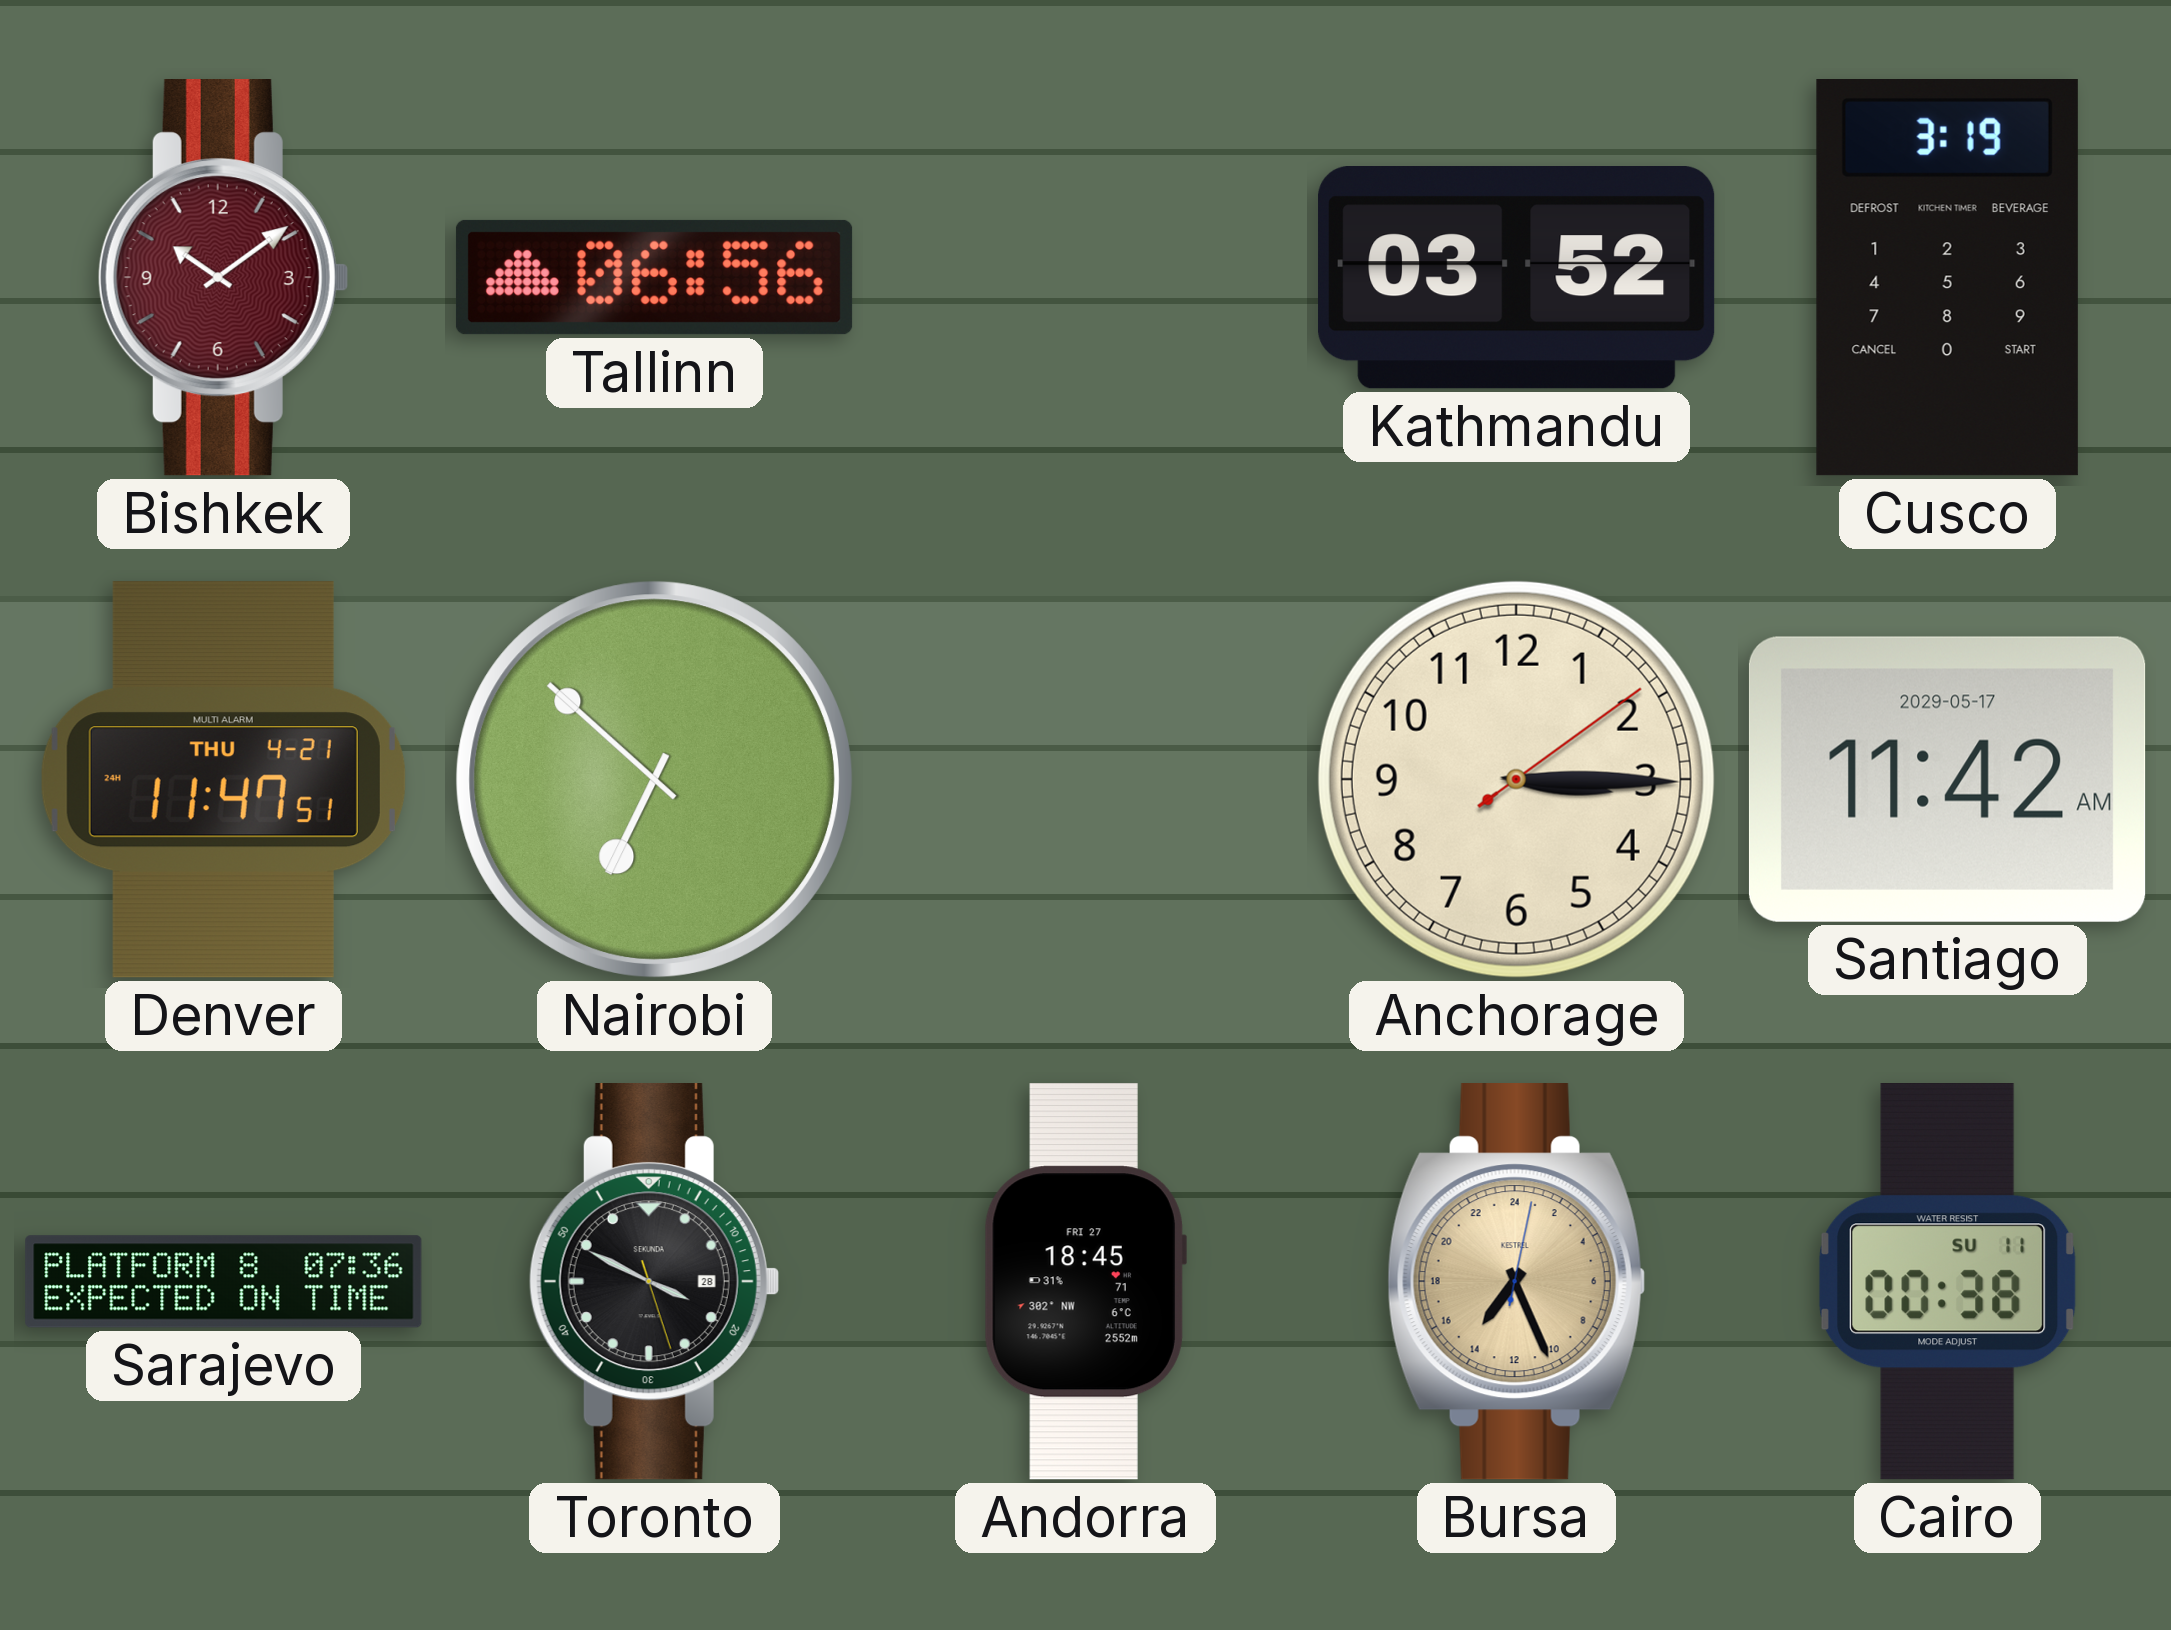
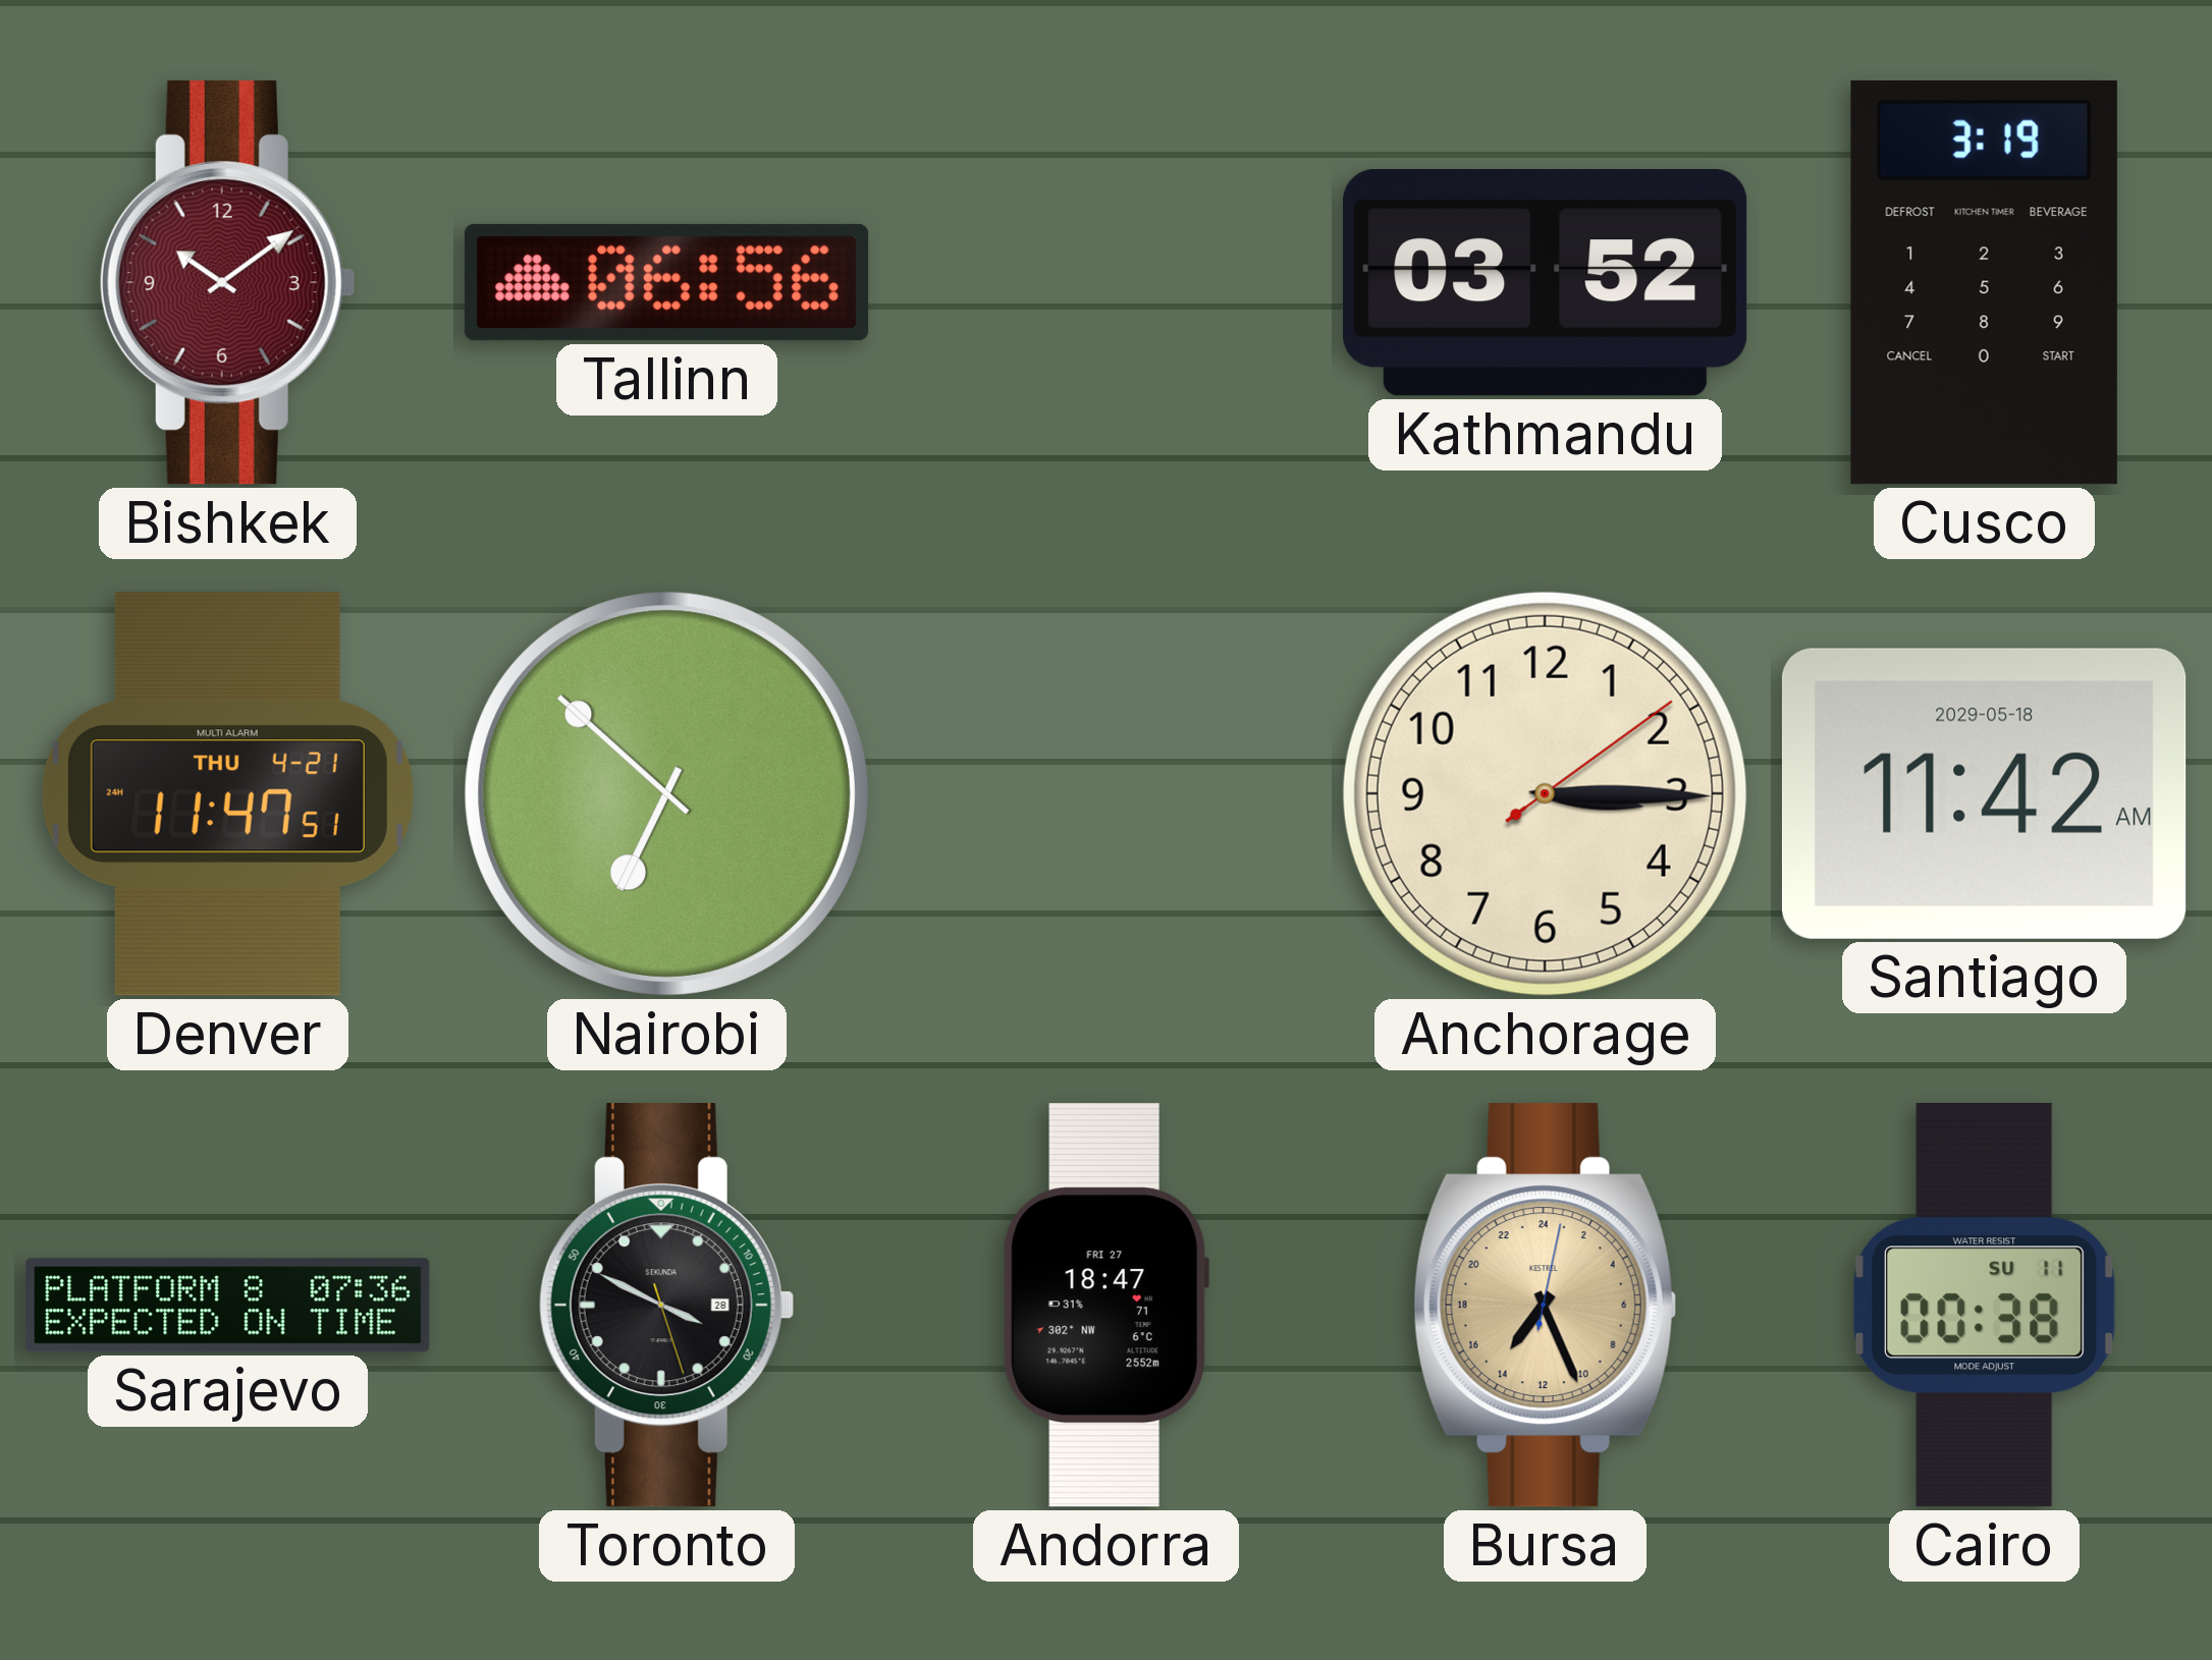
Santiago date: 2029-05-17 -> 2029-05-18
Andorra: 18:45 -> 18:47
